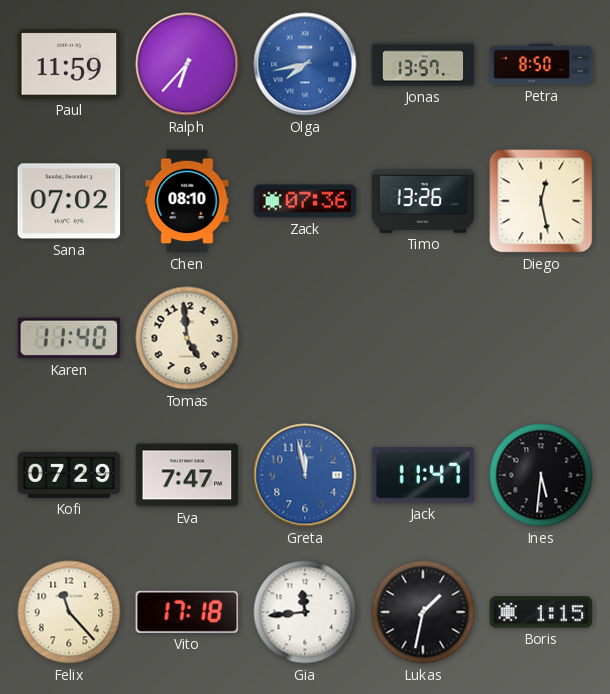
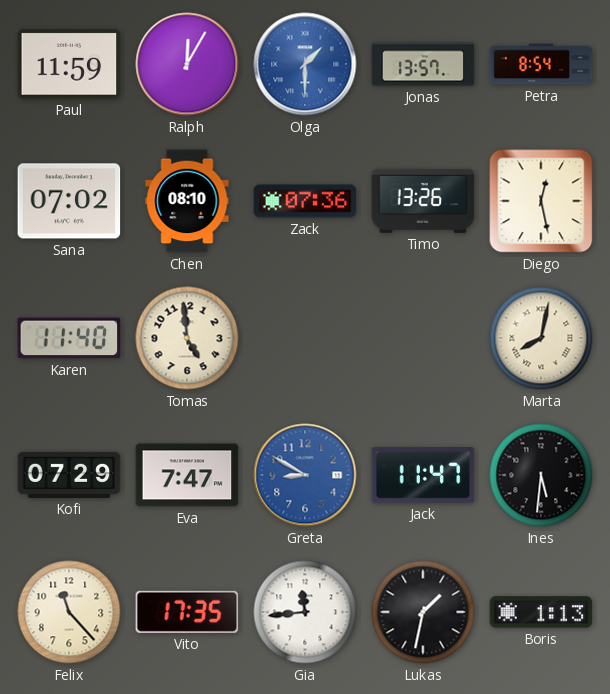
Ralph: 6:37 -> 12:05
Olga: 7:43 -> 1:30
Petra: 8:50 -> 8:54
Marta: none -> 8:02
Greta: 11:58 -> 8:50
Vito: 17:18 -> 17:35
Boris: 1:15 -> 1:13
